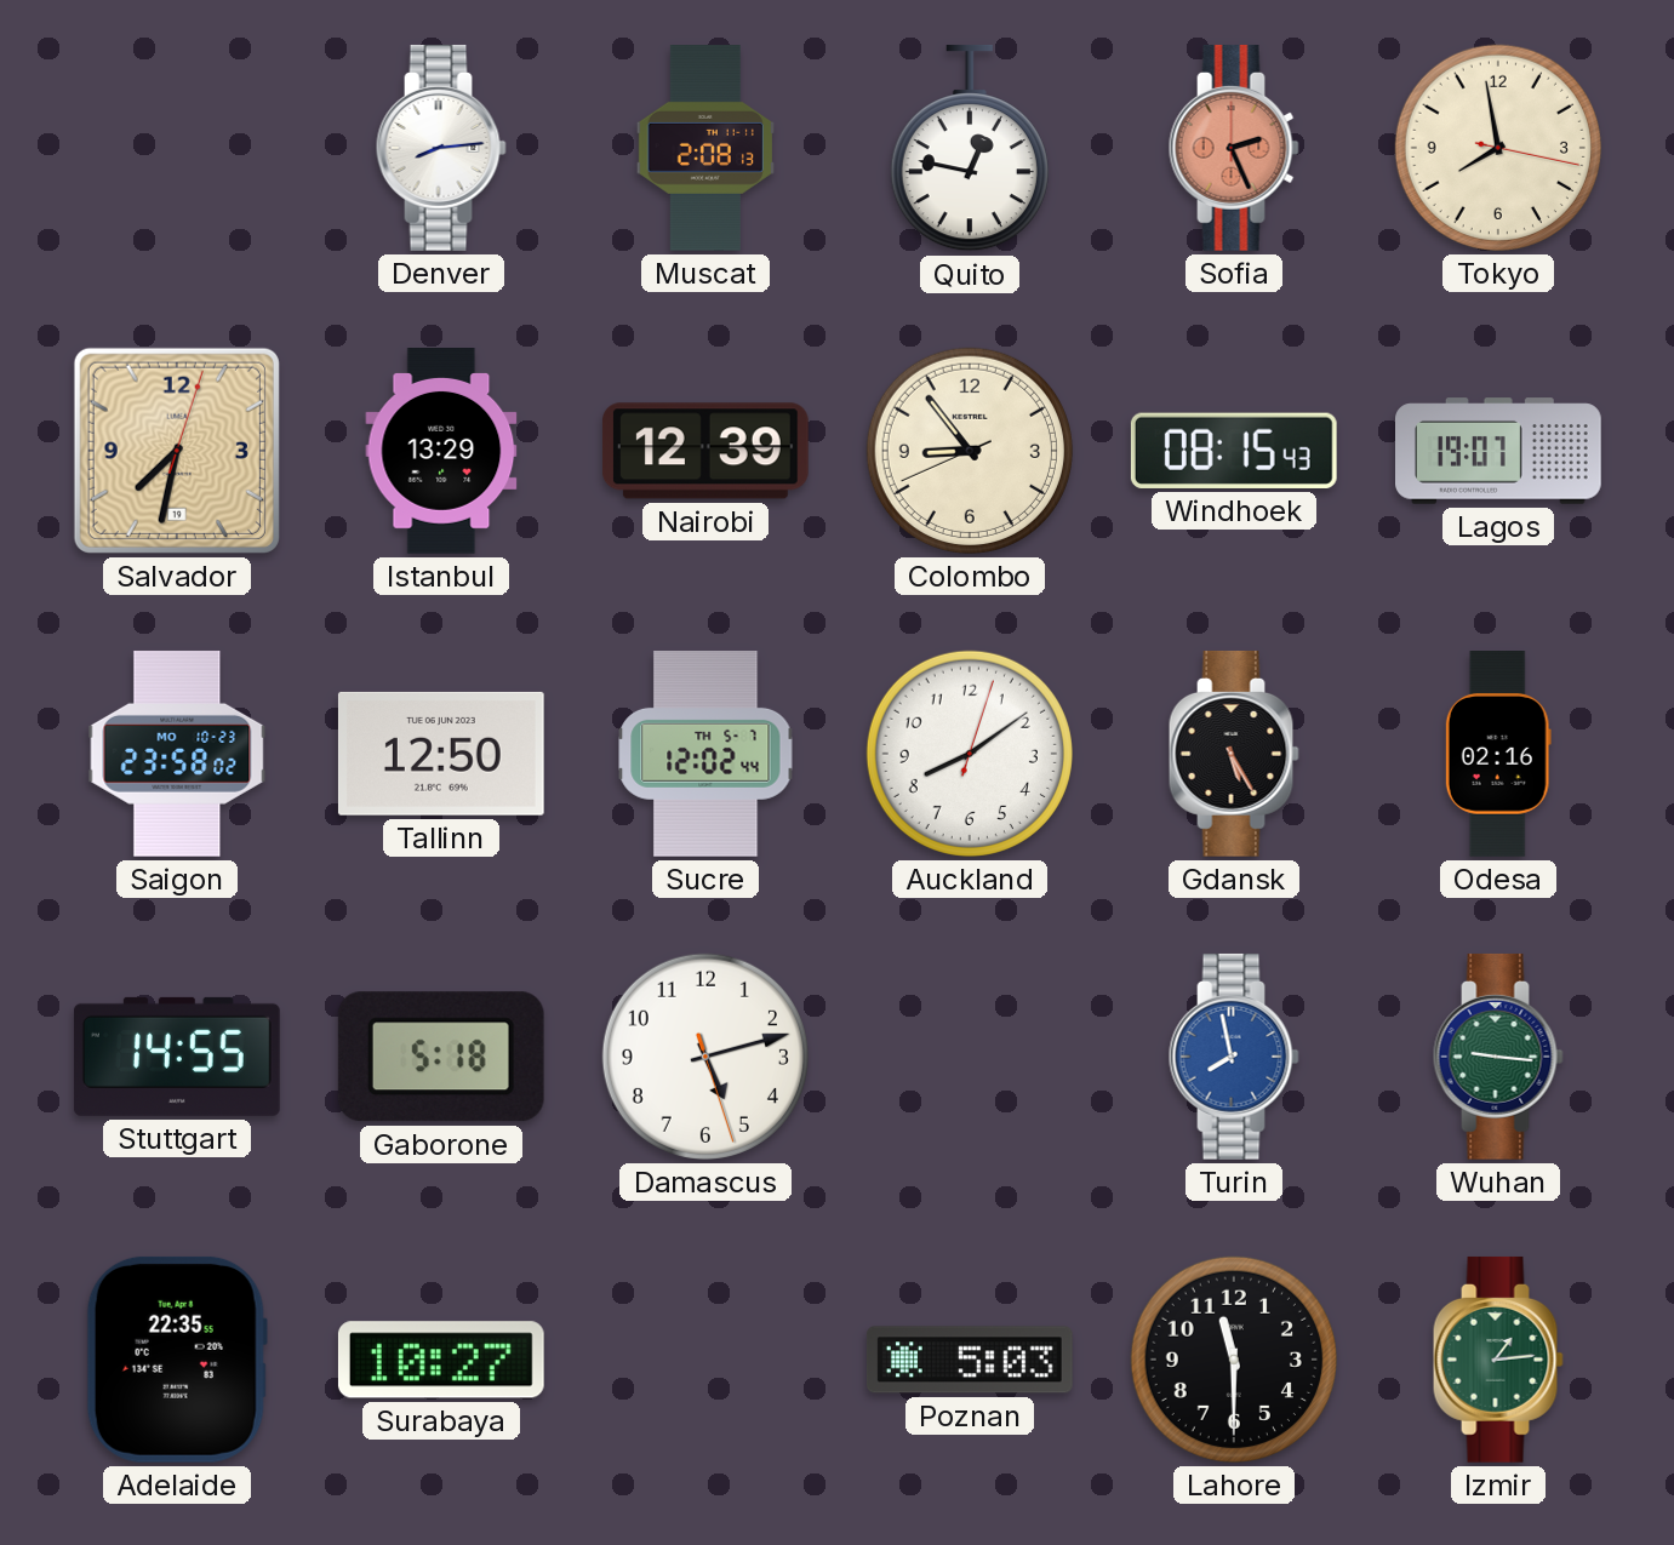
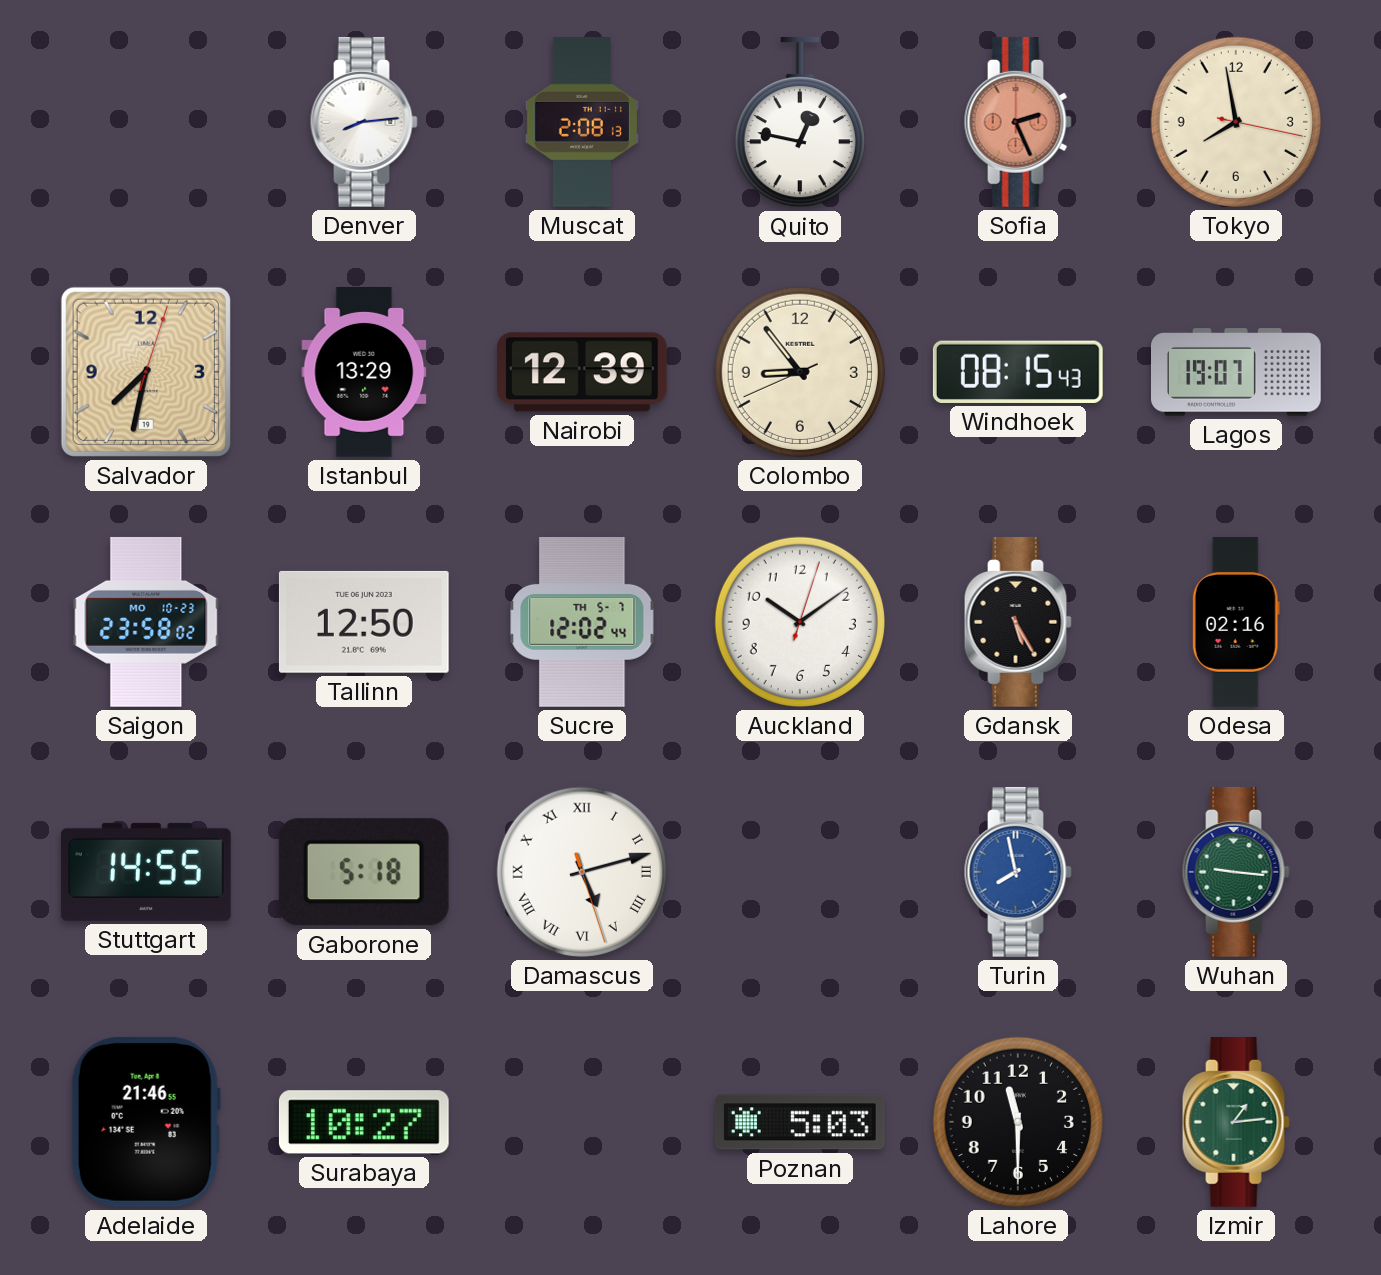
Auckland: 8:09 -> 10:09
Damascus numerals: Arabic -> Roman
Adelaide: 22:35 -> 21:46
